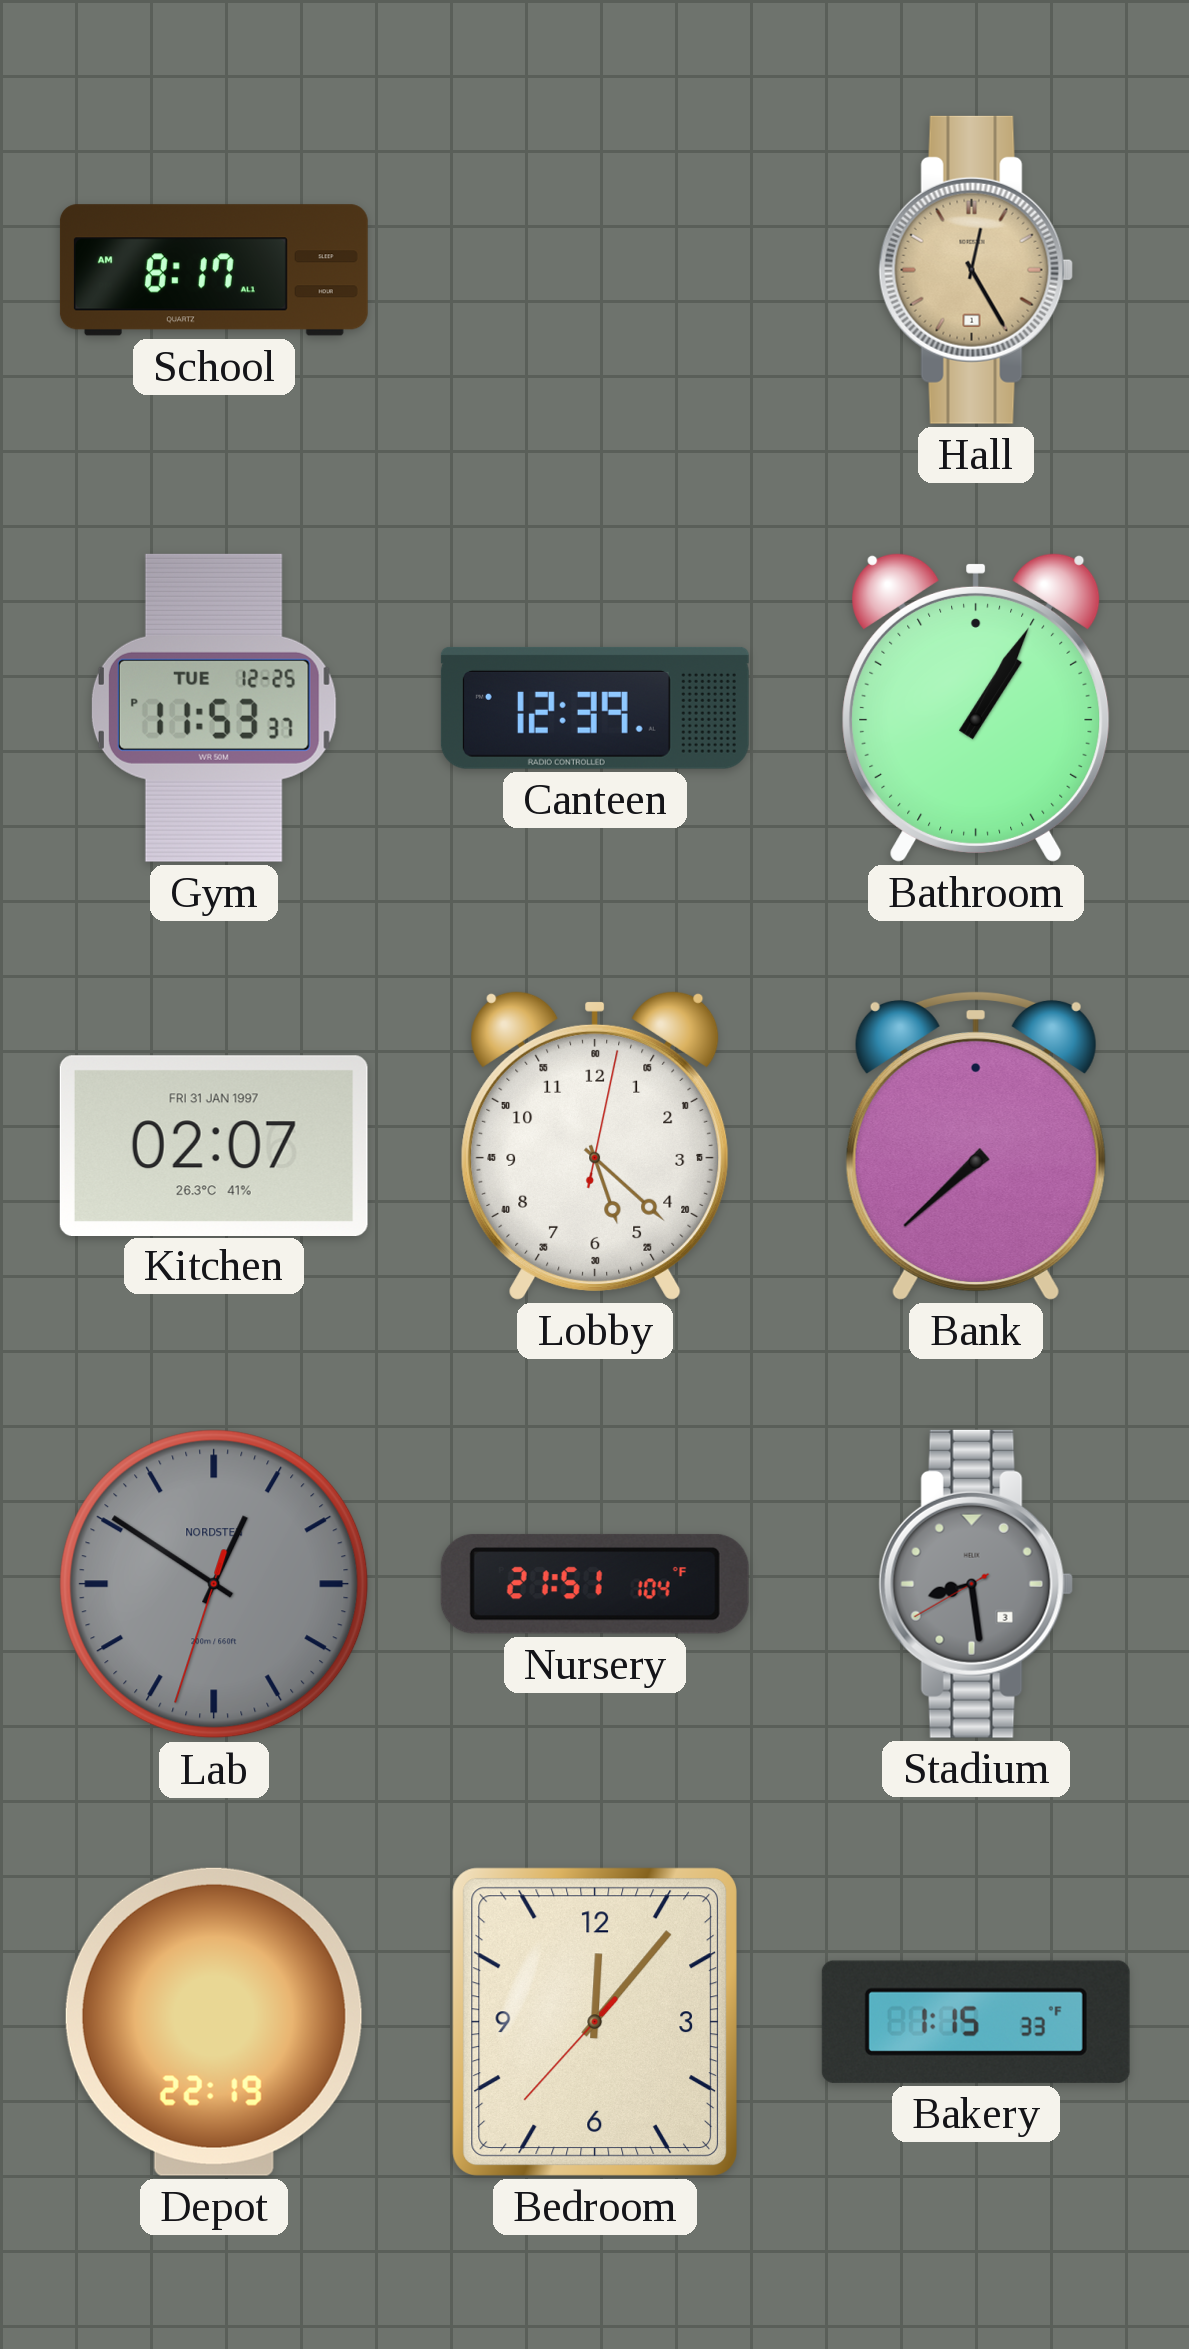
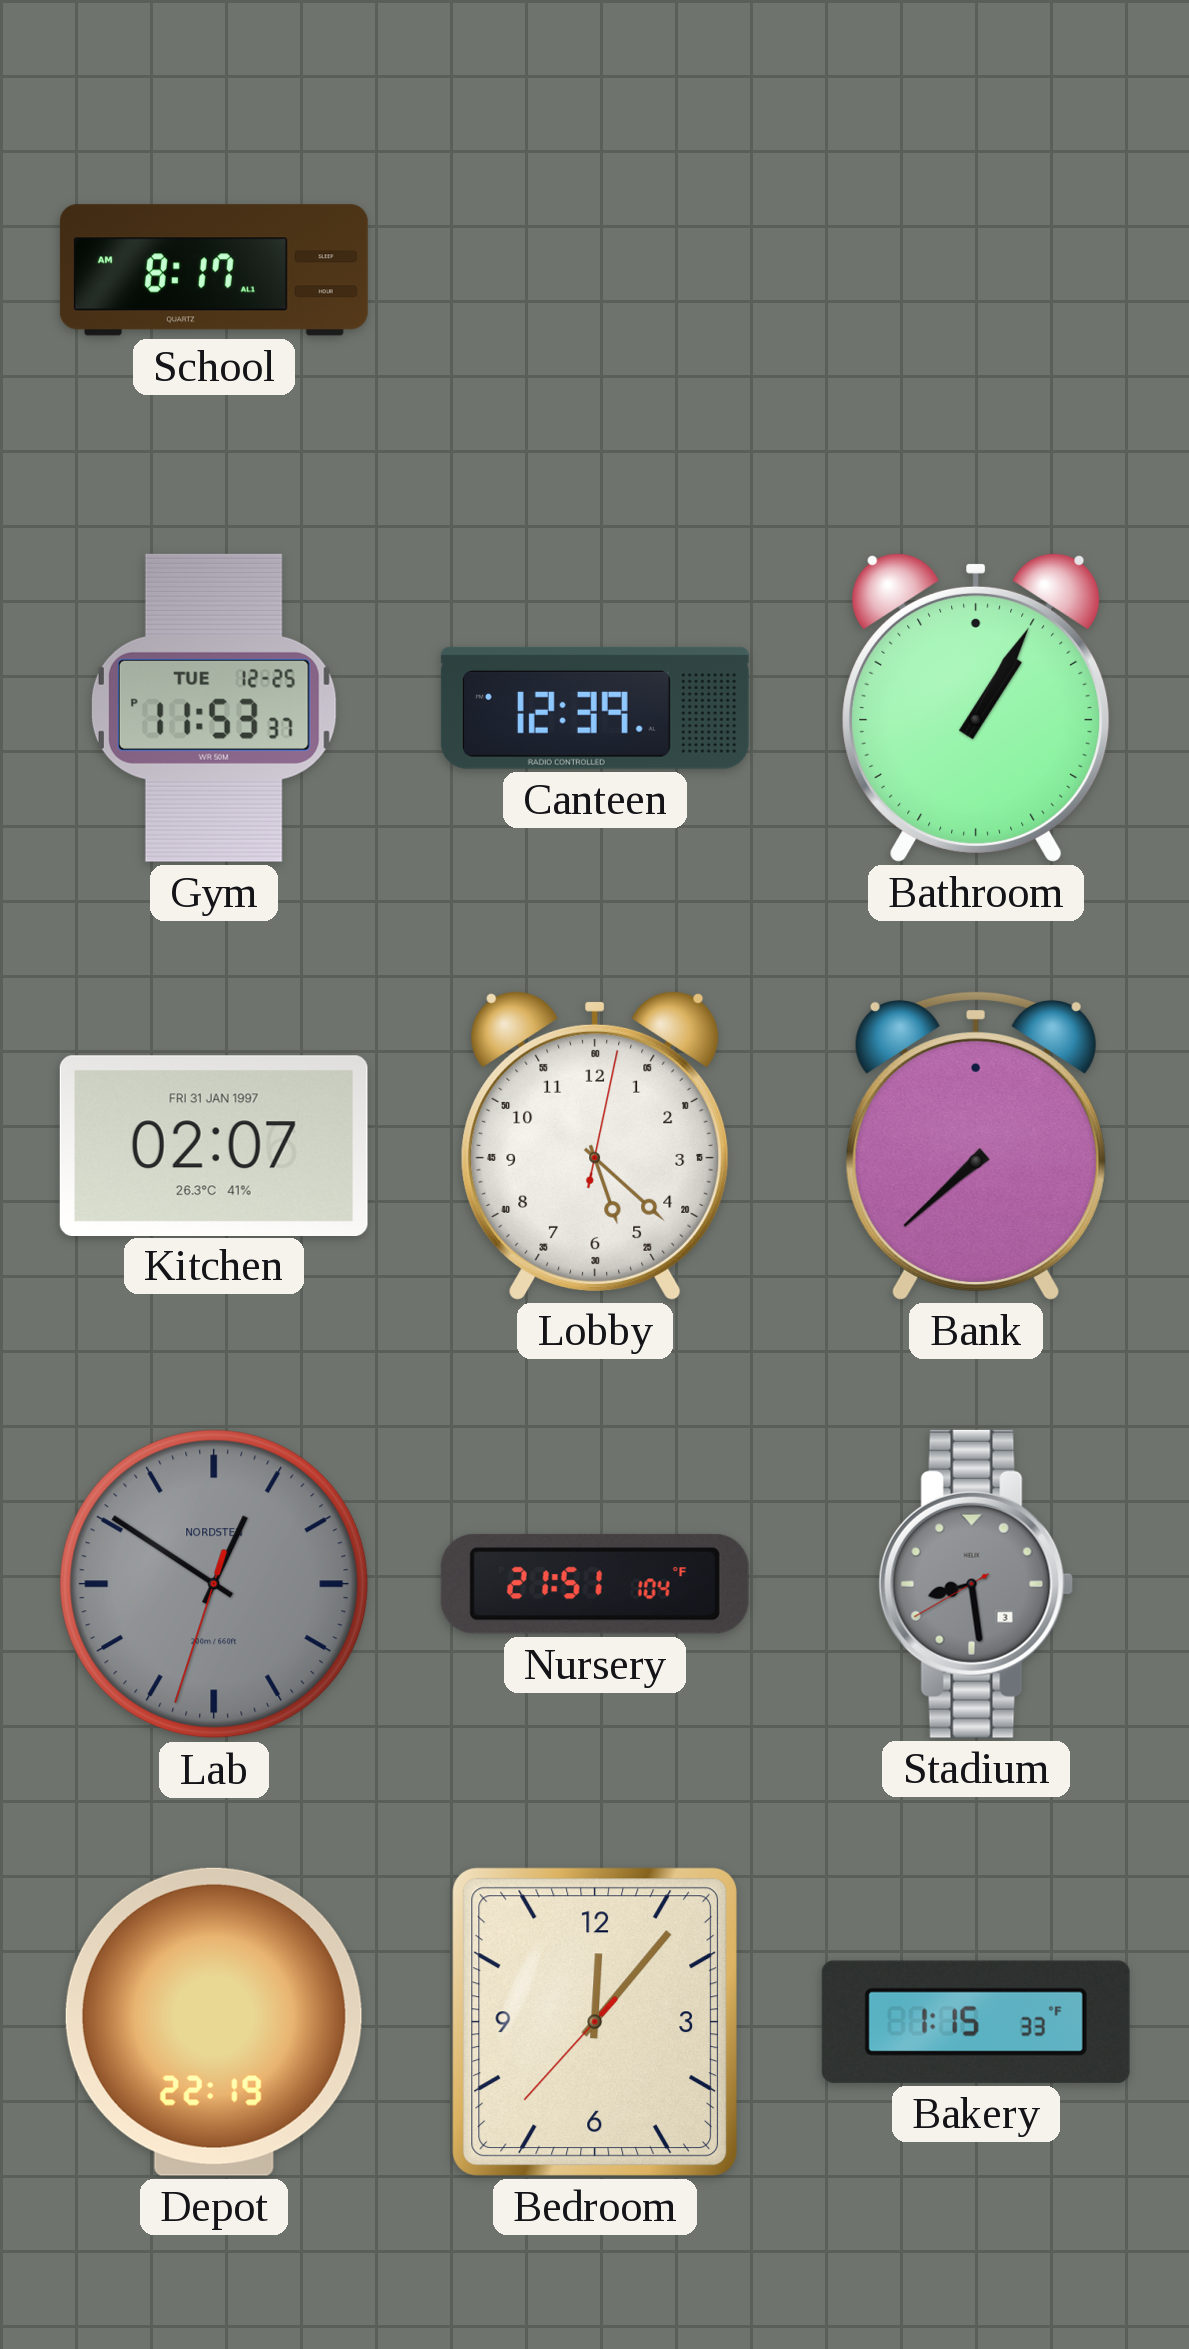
Hall: 12:25 -> none
